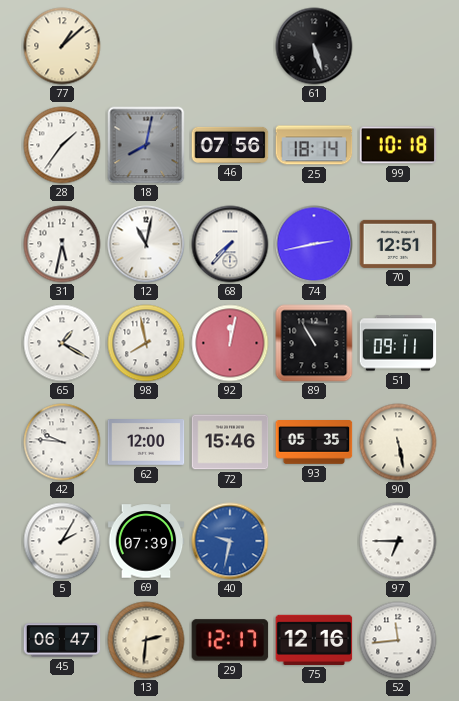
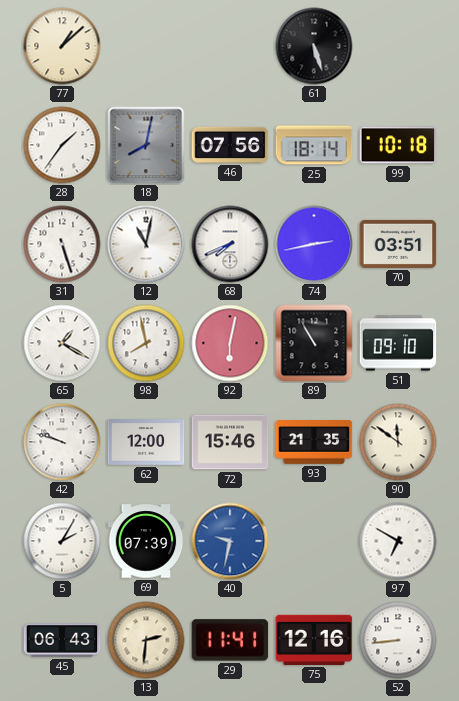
31: 5:32 -> 5:27
68: 7:37 -> 7:41
70: 12:51 -> 03:51
92: 12:02 -> 6:02
51: 09:11 -> 09:10
42: 9:46 -> 9:48
93: 05:35 -> 21:35
90: 5:28 -> 11:51
97: 6:45 -> 6:50
45: 06:47 -> 06:43
29: 12:17 -> 11:41
52: 11:44 -> 8:44
